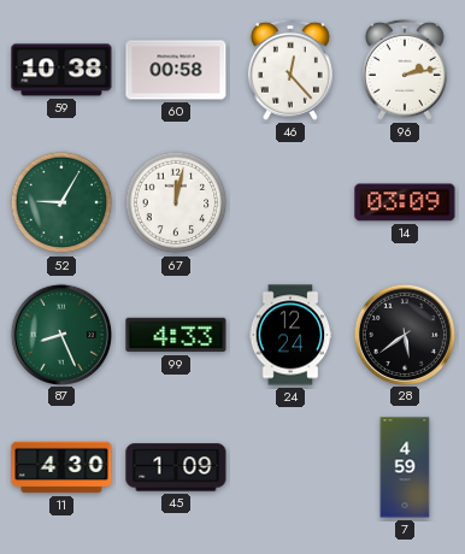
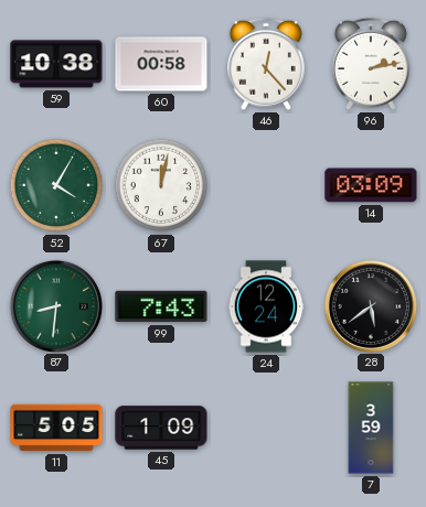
52: 9:05 -> 4:05
87: 8:26 -> 8:31
99: 4:33 -> 7:43
11: 4:30 -> 5:05
7: 4:59 -> 3:59
